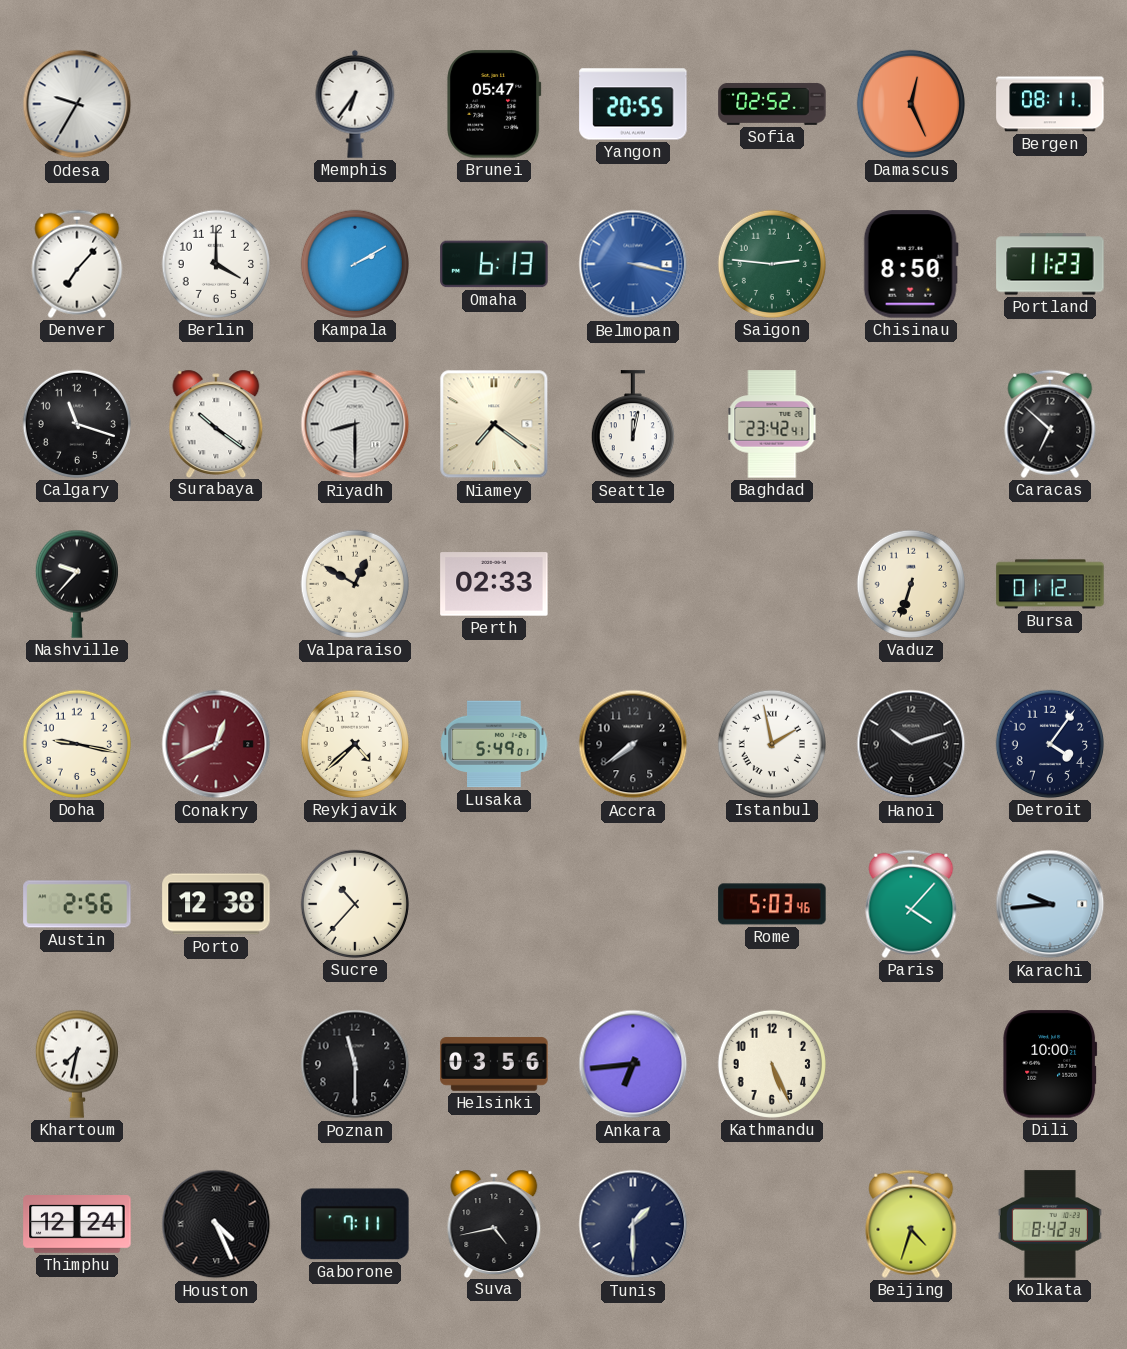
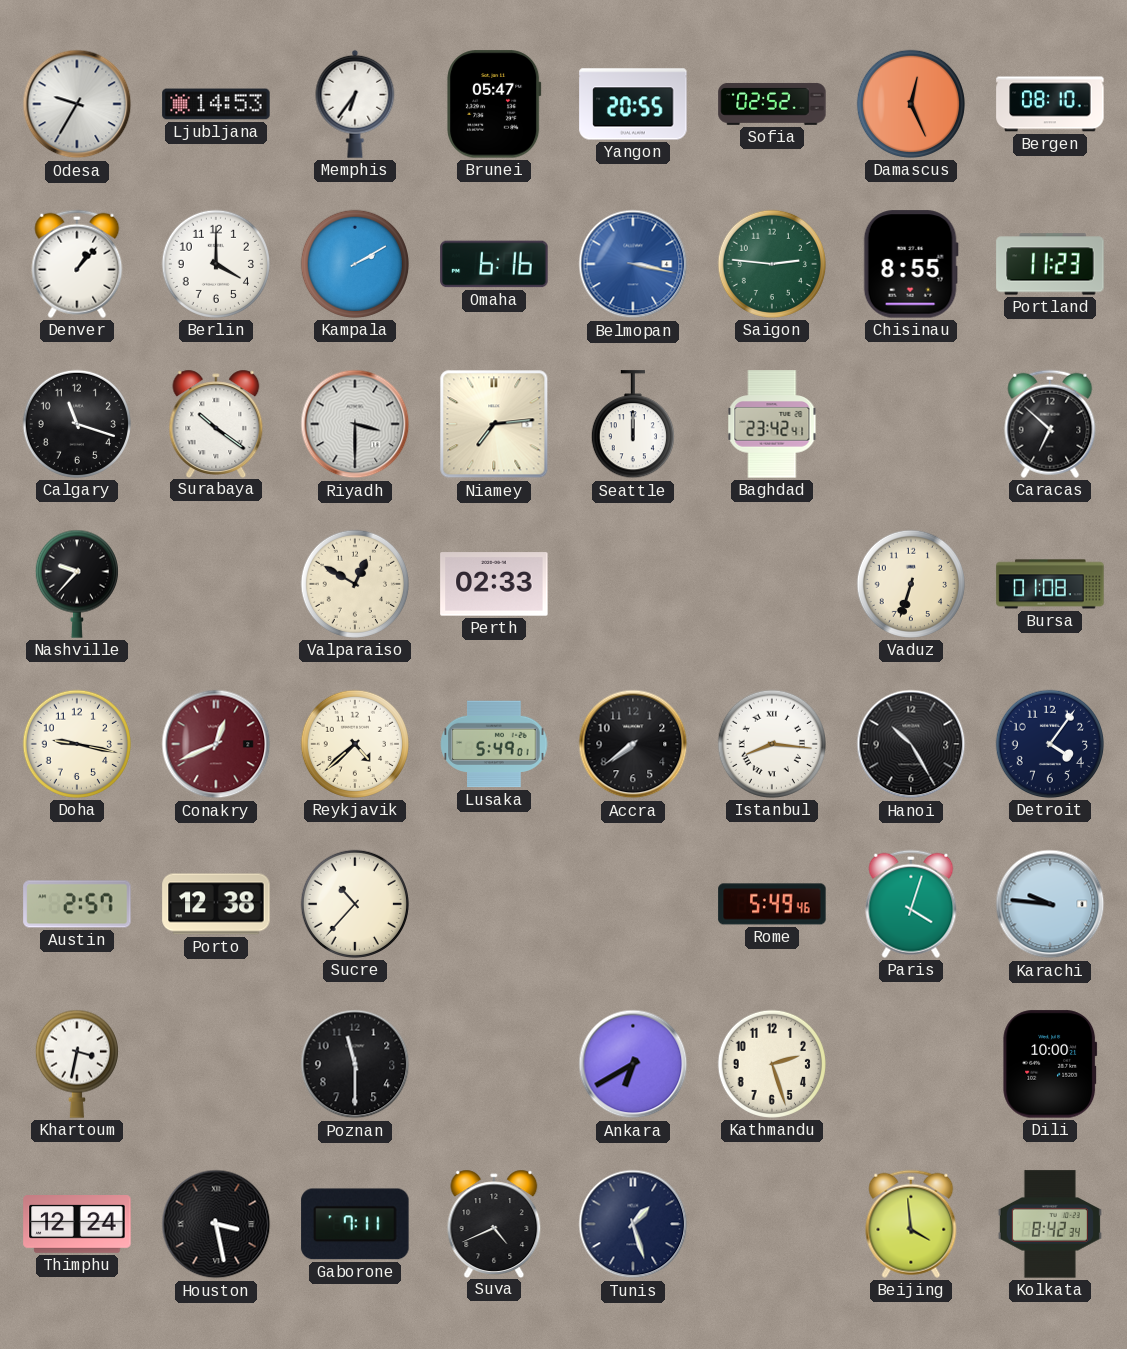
Ljubljana: none -> 14:53
Bergen: 08:11 -> 08:10
Denver: 7:07 -> 1:07
Omaha: 6:13 -> 6:16
Chisinau: 8:50 -> 8:55
Riyadh: 8:30 -> 3:30
Niamey: 7:21 -> 7:14
Seattle: 12:02 -> 12:00
Bursa: 01:12 -> 01:08
Istanbul: 1:58 -> 8:16
Hanoi: 10:12 -> 10:25
Austin: 2:56 -> 2:57
Rome: 5:03 -> 5:49
Paris: 4:07 -> 4:03
Karachi: 9:44 -> 9:46
Khartoum: 7:32 -> 3:32
Helsinki: 03:56 -> none
Ankara: 6:44 -> 6:40
Kathmandu: 5:26 -> 2:27
Houston: 4:26 -> 3:28
Suva: 4:43 -> 4:41
Tunis: 1:30 -> 1:27
Beijing: 4:33 -> 3:59
